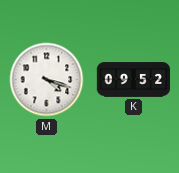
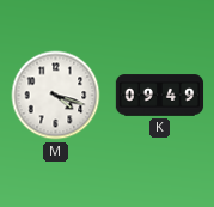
K: 09:52 -> 09:49
